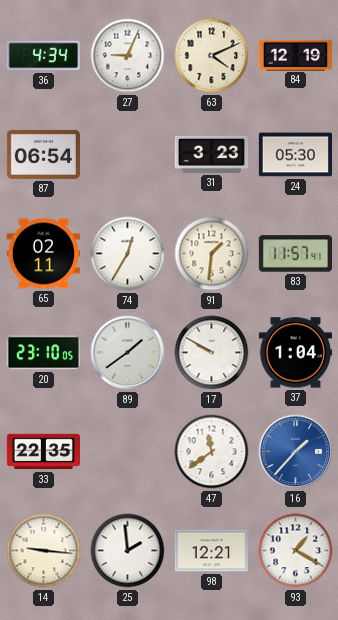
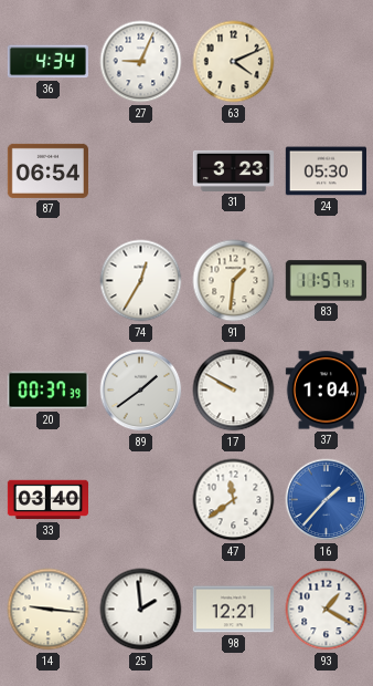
84: 12:19 -> none
65: 02:11 -> none
20: 23:10 -> 00:37
33: 22:35 -> 03:40
